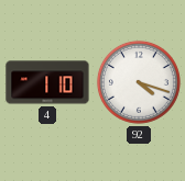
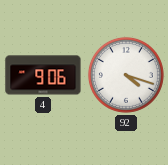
4: 1:10 -> 9:06
